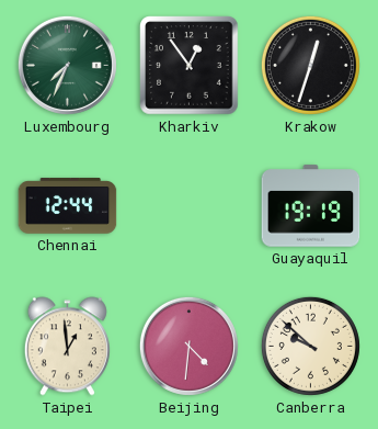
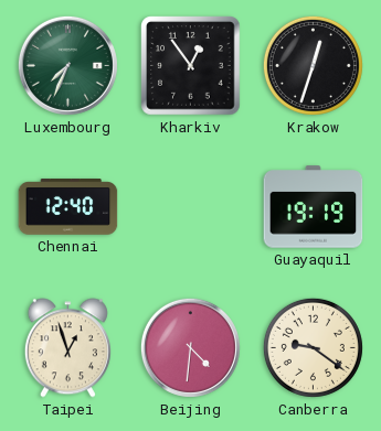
Chennai: 12:44 -> 12:40
Taipei: 12:59 -> 12:57
Canberra: 9:52 -> 9:21
